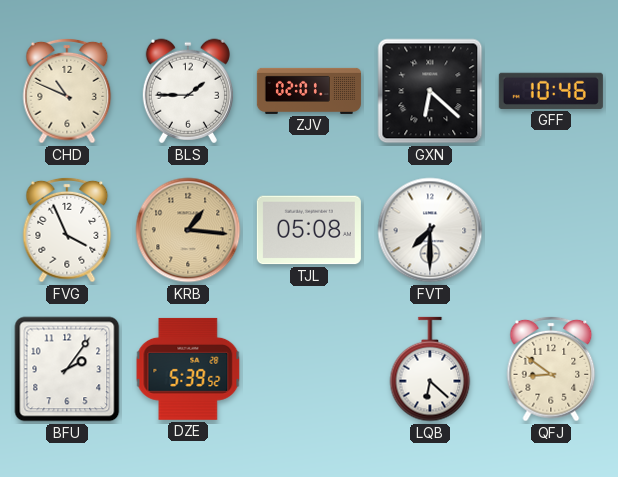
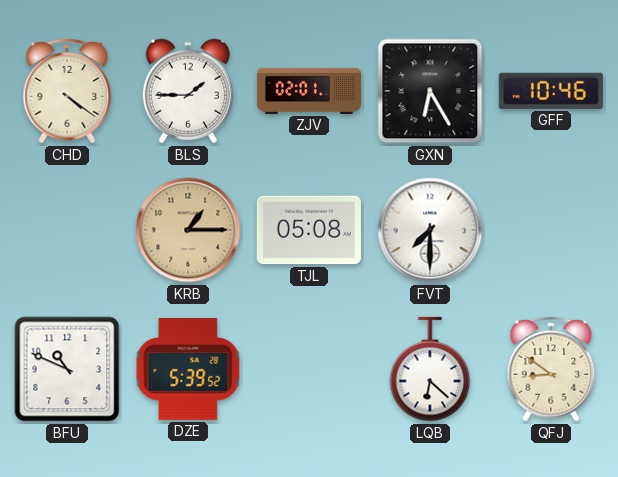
CHD: 10:49 -> 4:21
GXN: 6:22 -> 6:25
FVG: 3:56 -> none
KRB: 1:16 -> 1:15
BFU: 2:06 -> 10:49
